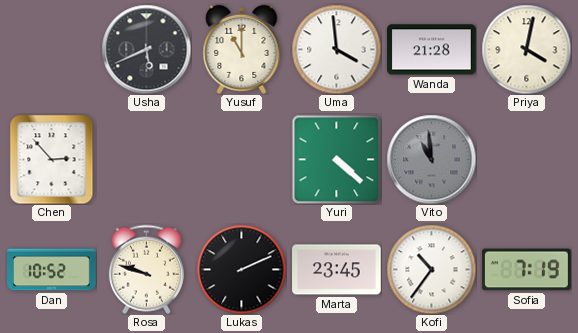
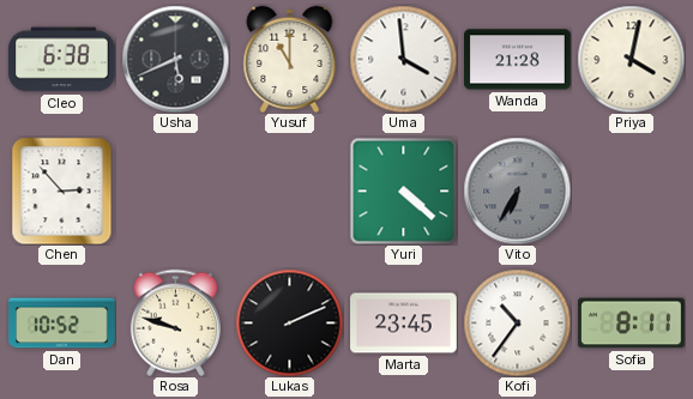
Cleo: none -> 6:38
Vito: 10:59 -> 6:35
Sofia: 7:19 -> 8:11
